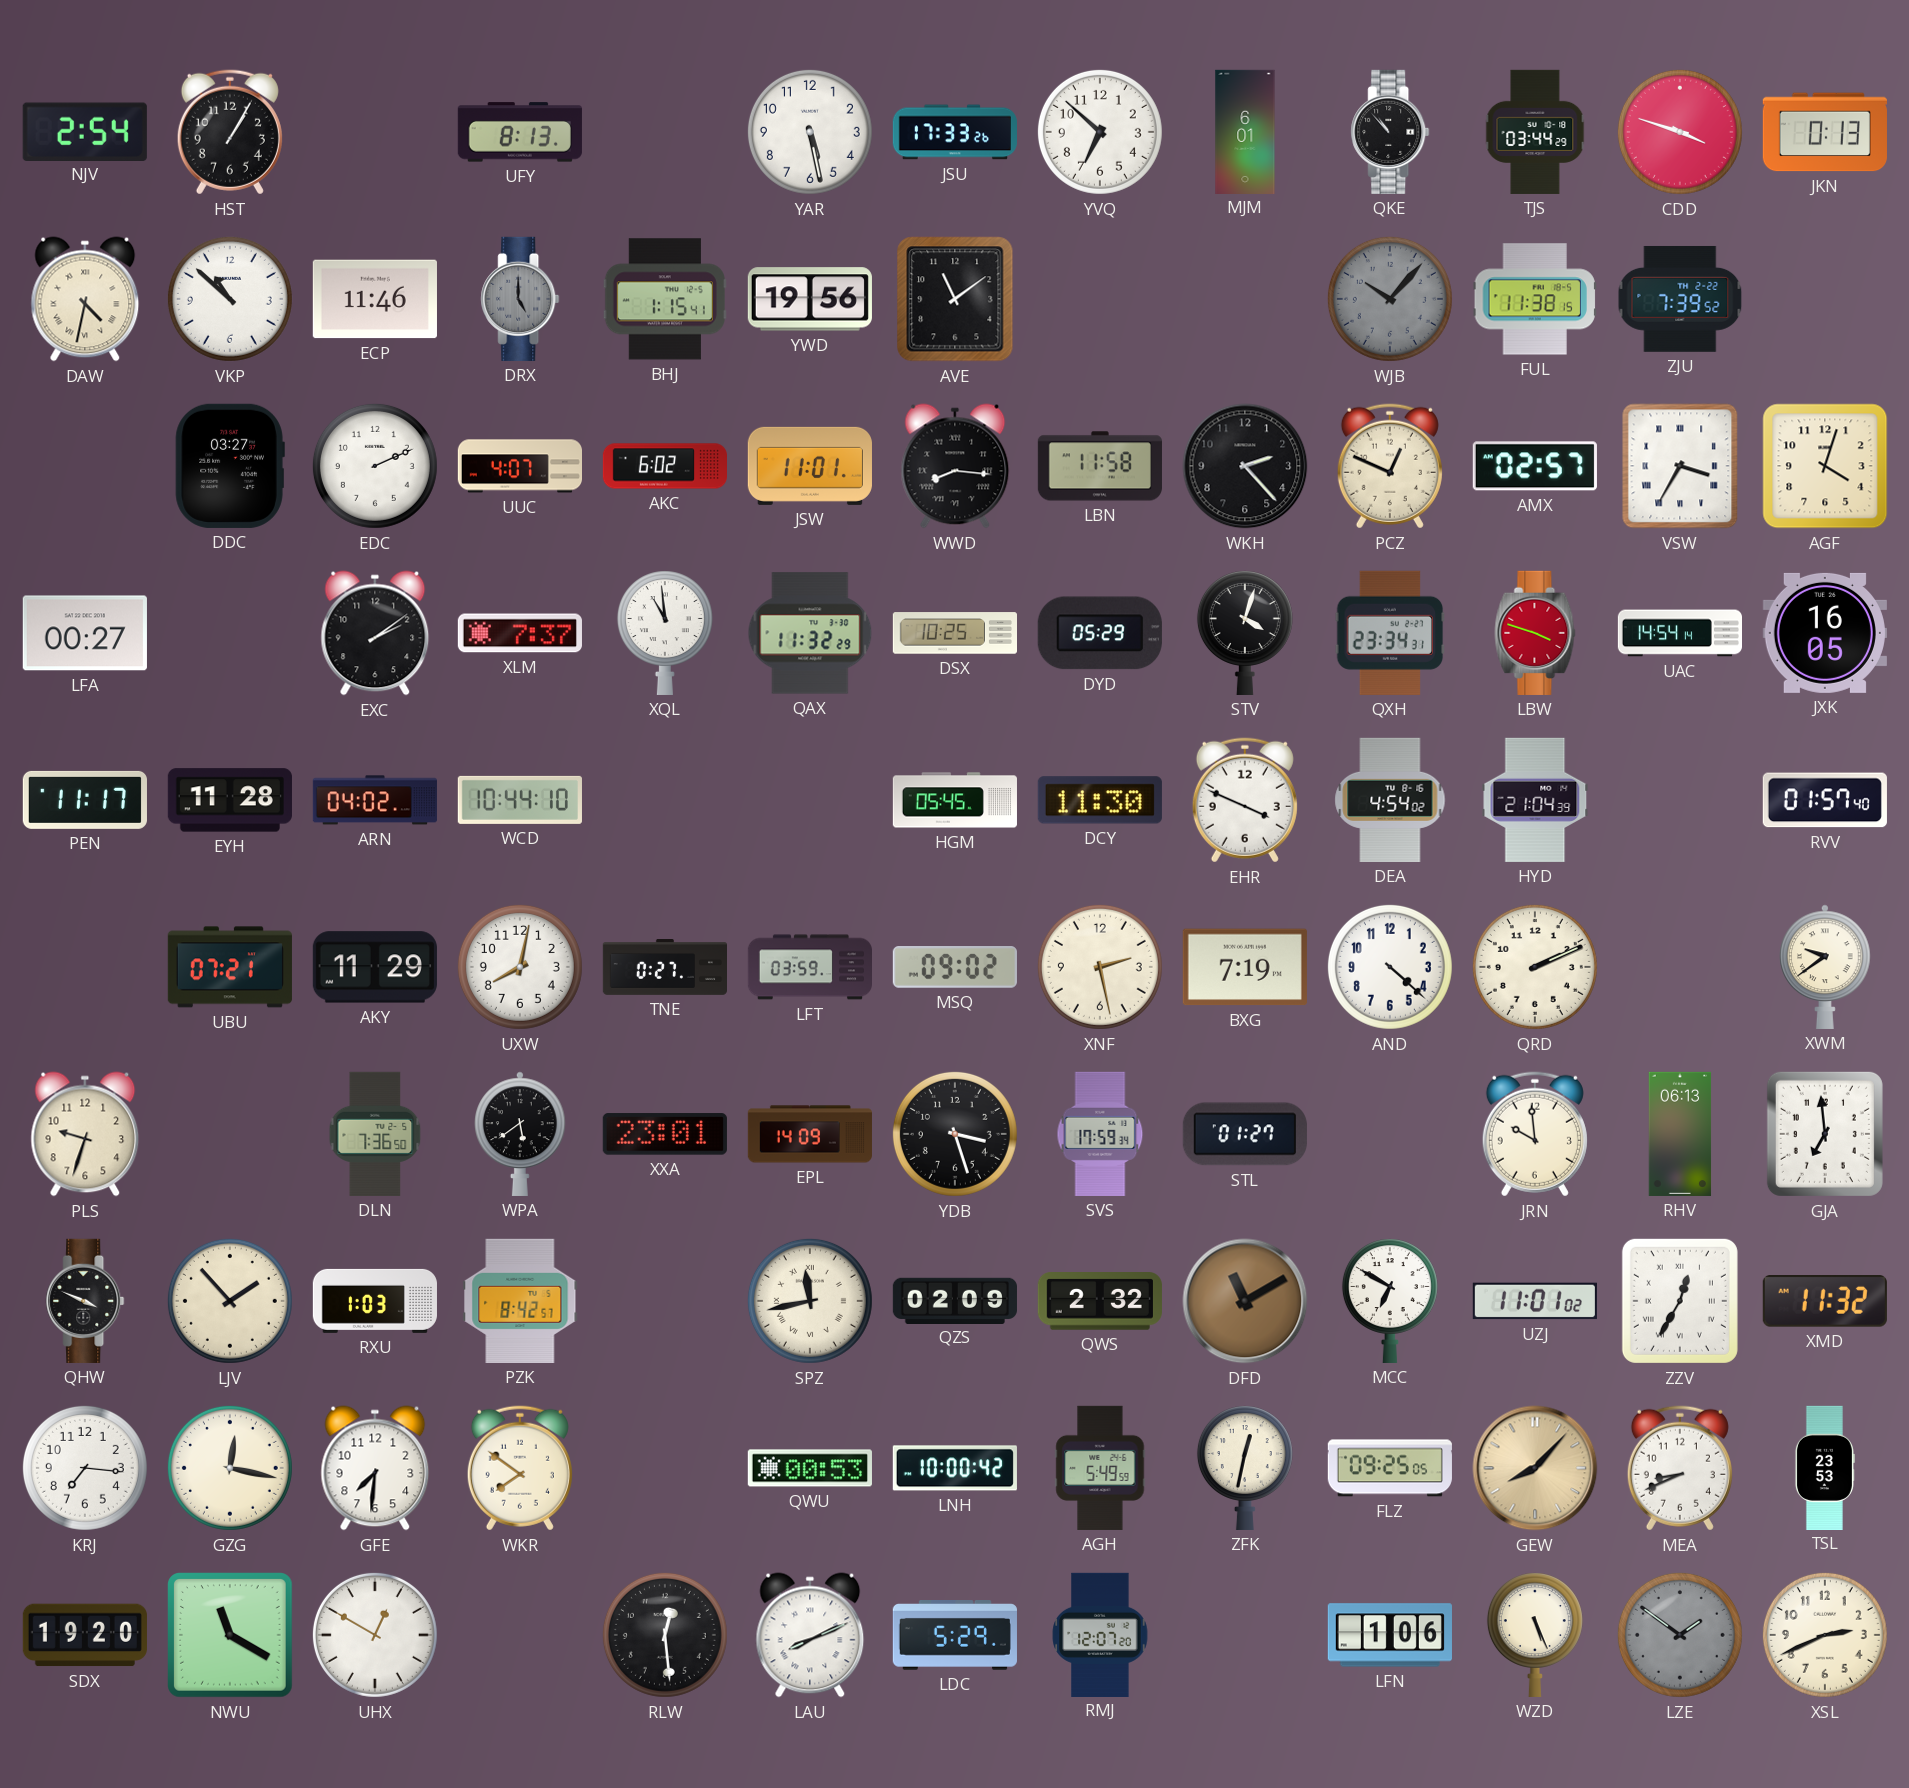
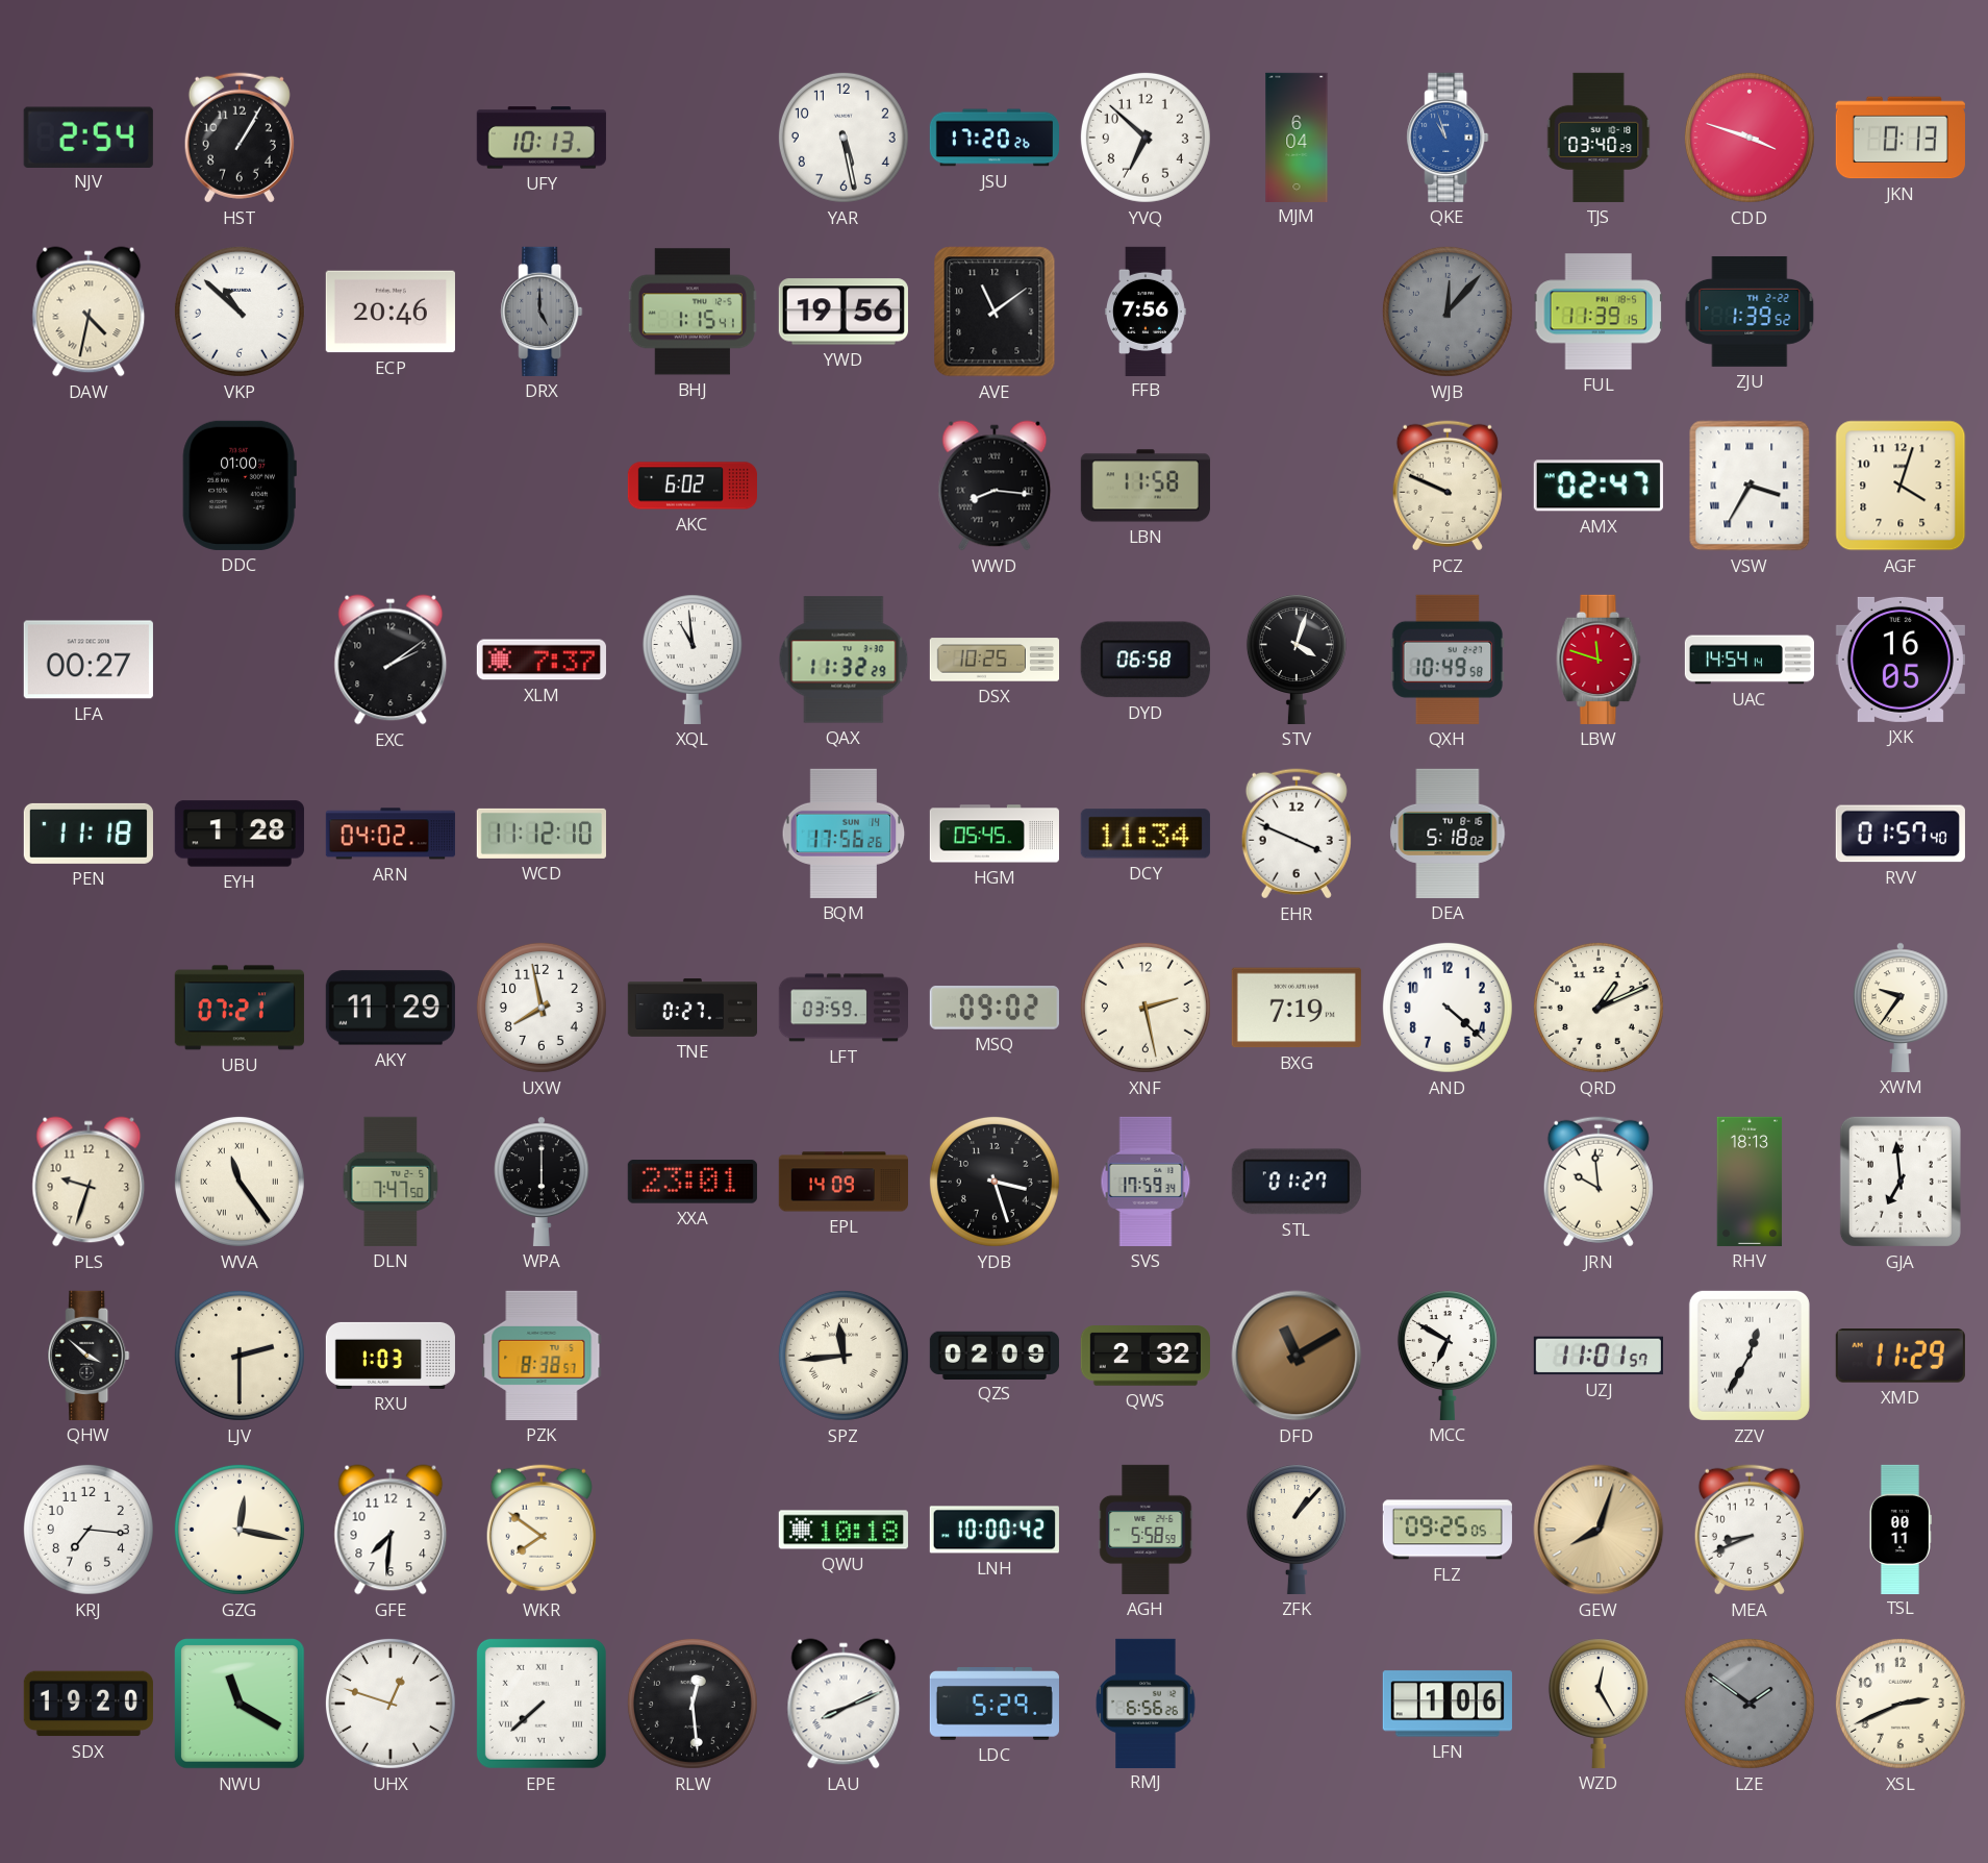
UFY: 8:13 -> 10:13
JSU: 17:33 -> 17:20
MJM: 6:01 -> 6:04
QKE: 10:53 -> 10:57
QKE dial: black -> blue
TJS: 03:44 -> 03:40
ECP: 11:46 -> 20:46
FFB: none -> 7:56
WJB: 10:07 -> 12:07
FUL: 11:38 -> 11:39
ZJU: 7:39 -> 1:39
DDC: 03:27 -> 01:00
EDC: 2:11 -> none
UUC: 4:07 -> none
JSW: 11:01 -> none
WKH: 2:23 -> none
PCZ: 12:49 -> 9:49
AMX: 02:57 -> 02:47
DYD: 05:29 -> 06:58
QXH: 23:34 -> 10:49
LBW: 3:48 -> 11:48
PEN: 11:17 -> 11:18
EYH: 11:28 -> 1:28
WCD: 10:44 -> 11:12
BQM: none -> 17:56
DCY: 11:30 -> 11:34
DEA: 4:54 -> 5:18
HYD: 21:04 -> none
UXW: 8:02 -> 7:58
QRD: 2:11 -> 1:11
XWM: 9:39 -> 9:36
WVA: none -> 11:24
DLN: 7:36 -> 7:47
WPA: 5:39 -> 6:00
RHV: 06:13 -> 18:13
QHW: 3:49 -> 3:52
LJV: 1:53 -> 2:30
PZK: 8:42 -> 8:38
SPZ: 11:43 -> 11:44
UZJ: 11:01:02 -> 11:01:57
XMD: 11:32 -> 11:29
QWU: 00:53 -> 10:18
AGH: 5:49 -> 5:58
ZFK: 12:32 -> 1:07
GEW: 8:07 -> 8:03
TSL: 23:53 -> 00:11
UHX: 12:50 -> 12:48
EPE: none -> 7:38
RMJ: 12:07 -> 6:56
WZD: 5:26 -> 12:25
